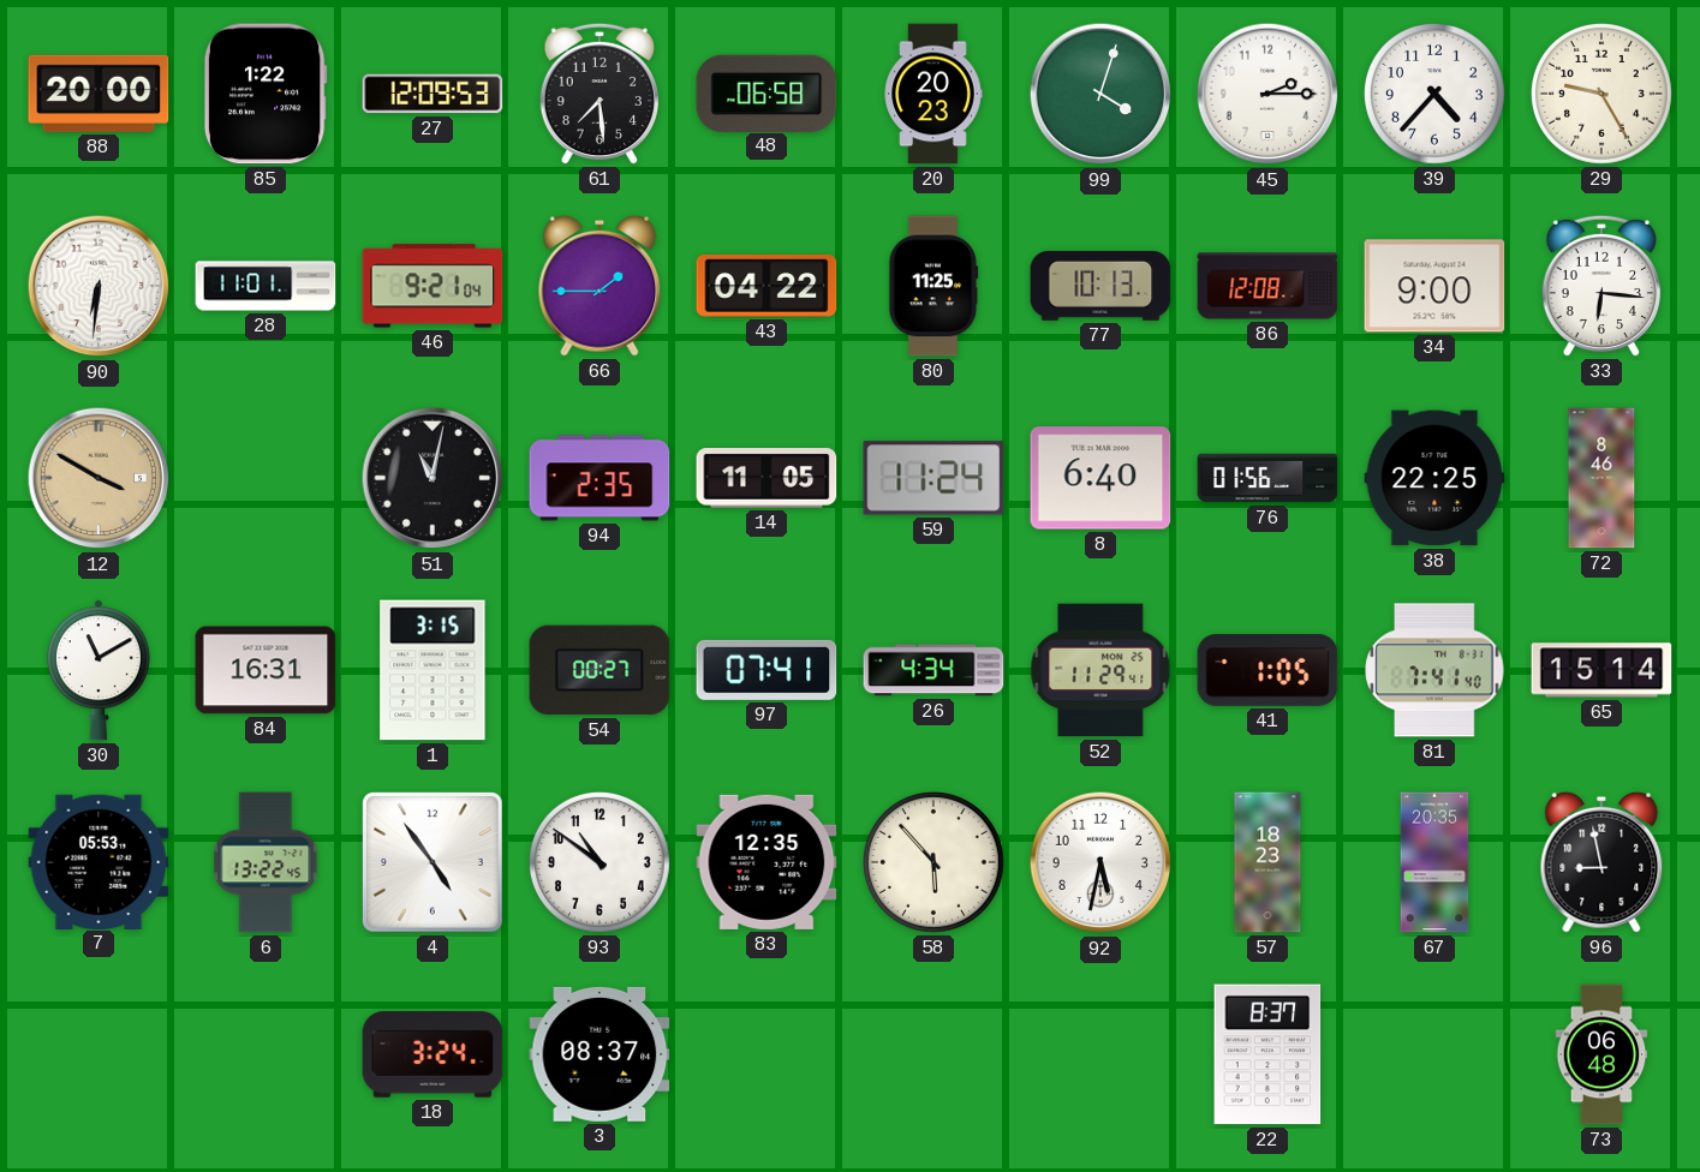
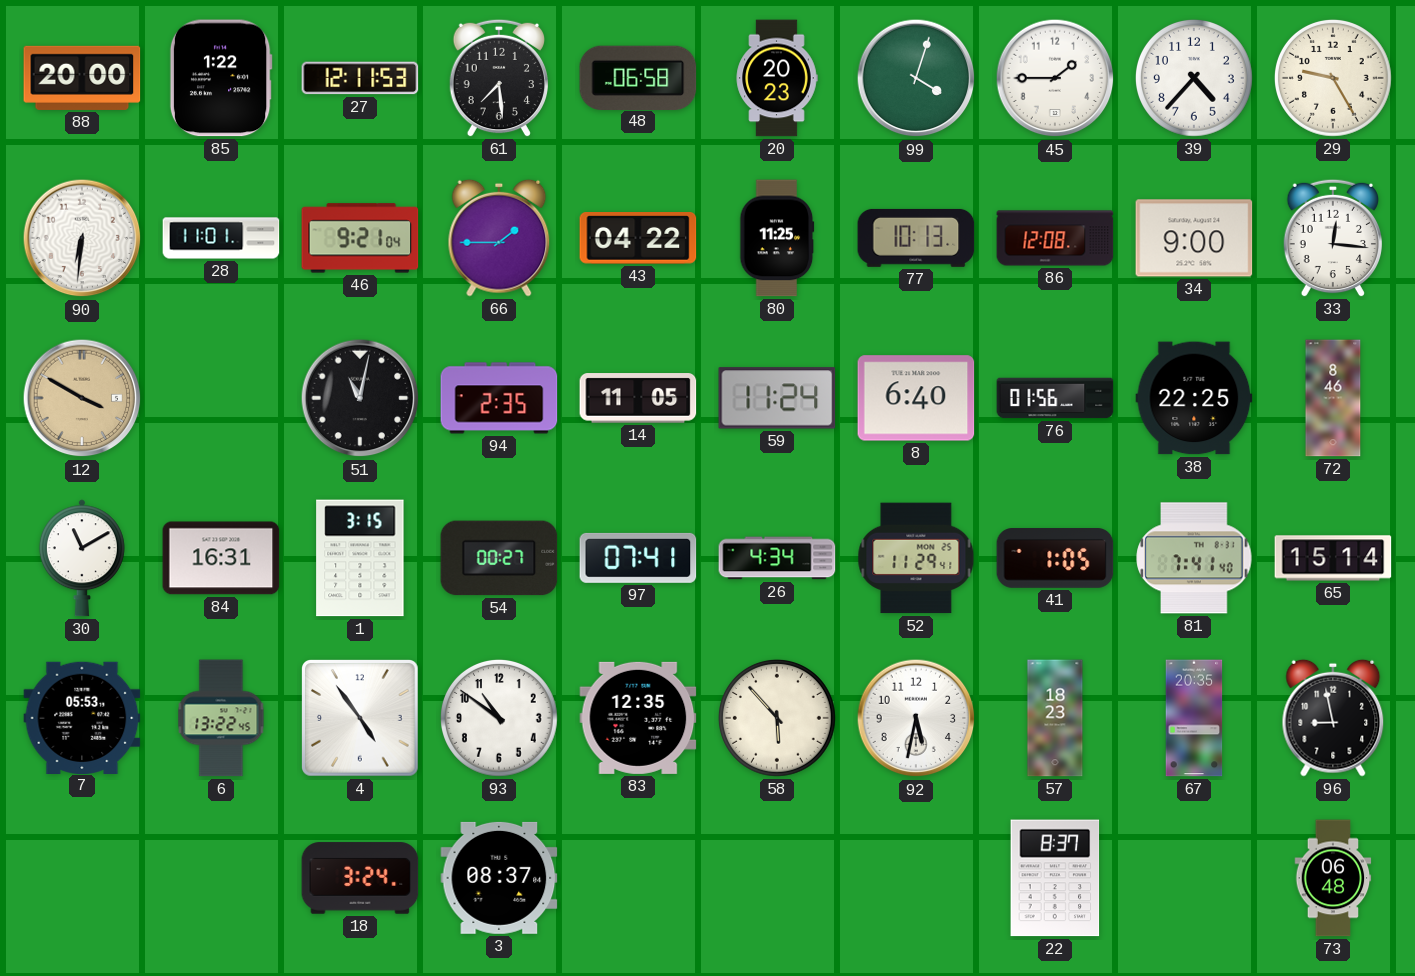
27: 12:09 -> 12:11
45: 2:15 -> 1:45
33: 6:16 -> 12:16
